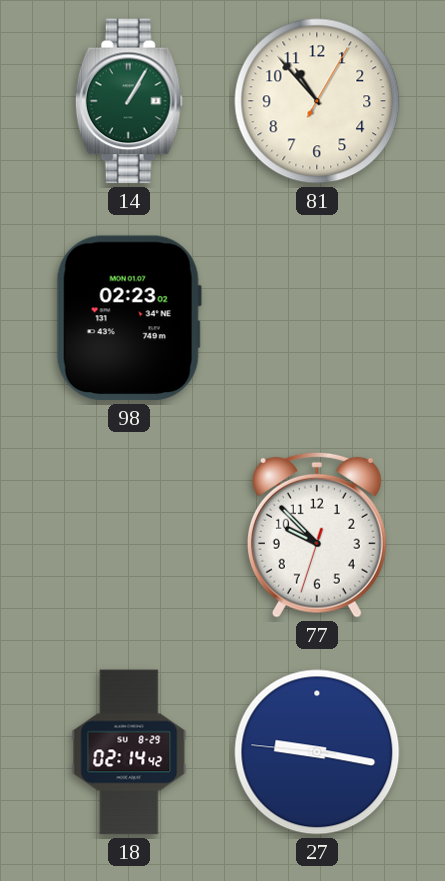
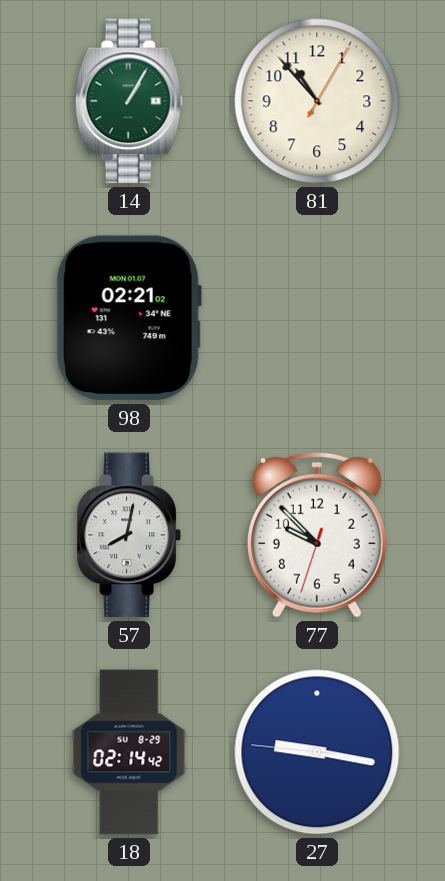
98: 02:23 -> 02:21
57: none -> 8:02
